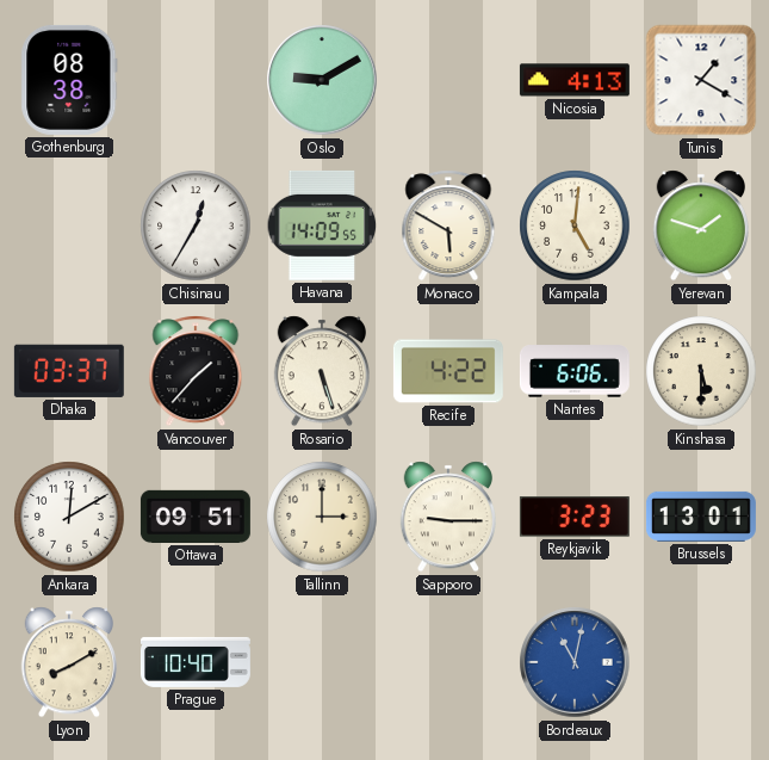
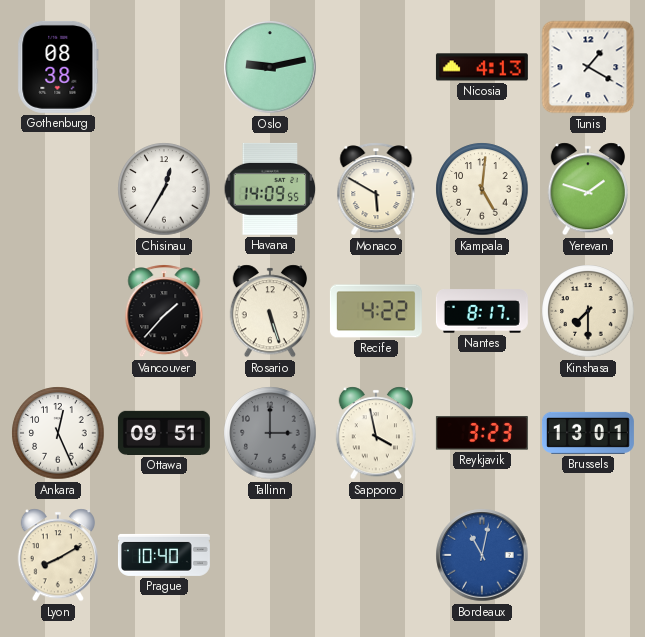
Oslo: 9:10 -> 9:13
Dhaka: 03:37 -> none
Nantes: 6:06 -> 8:17
Kinshasa: 5:30 -> 7:30
Ankara: 12:10 -> 12:26
Tallinn dial: cream -> grey
Sapporo: 9:15 -> 3:58
